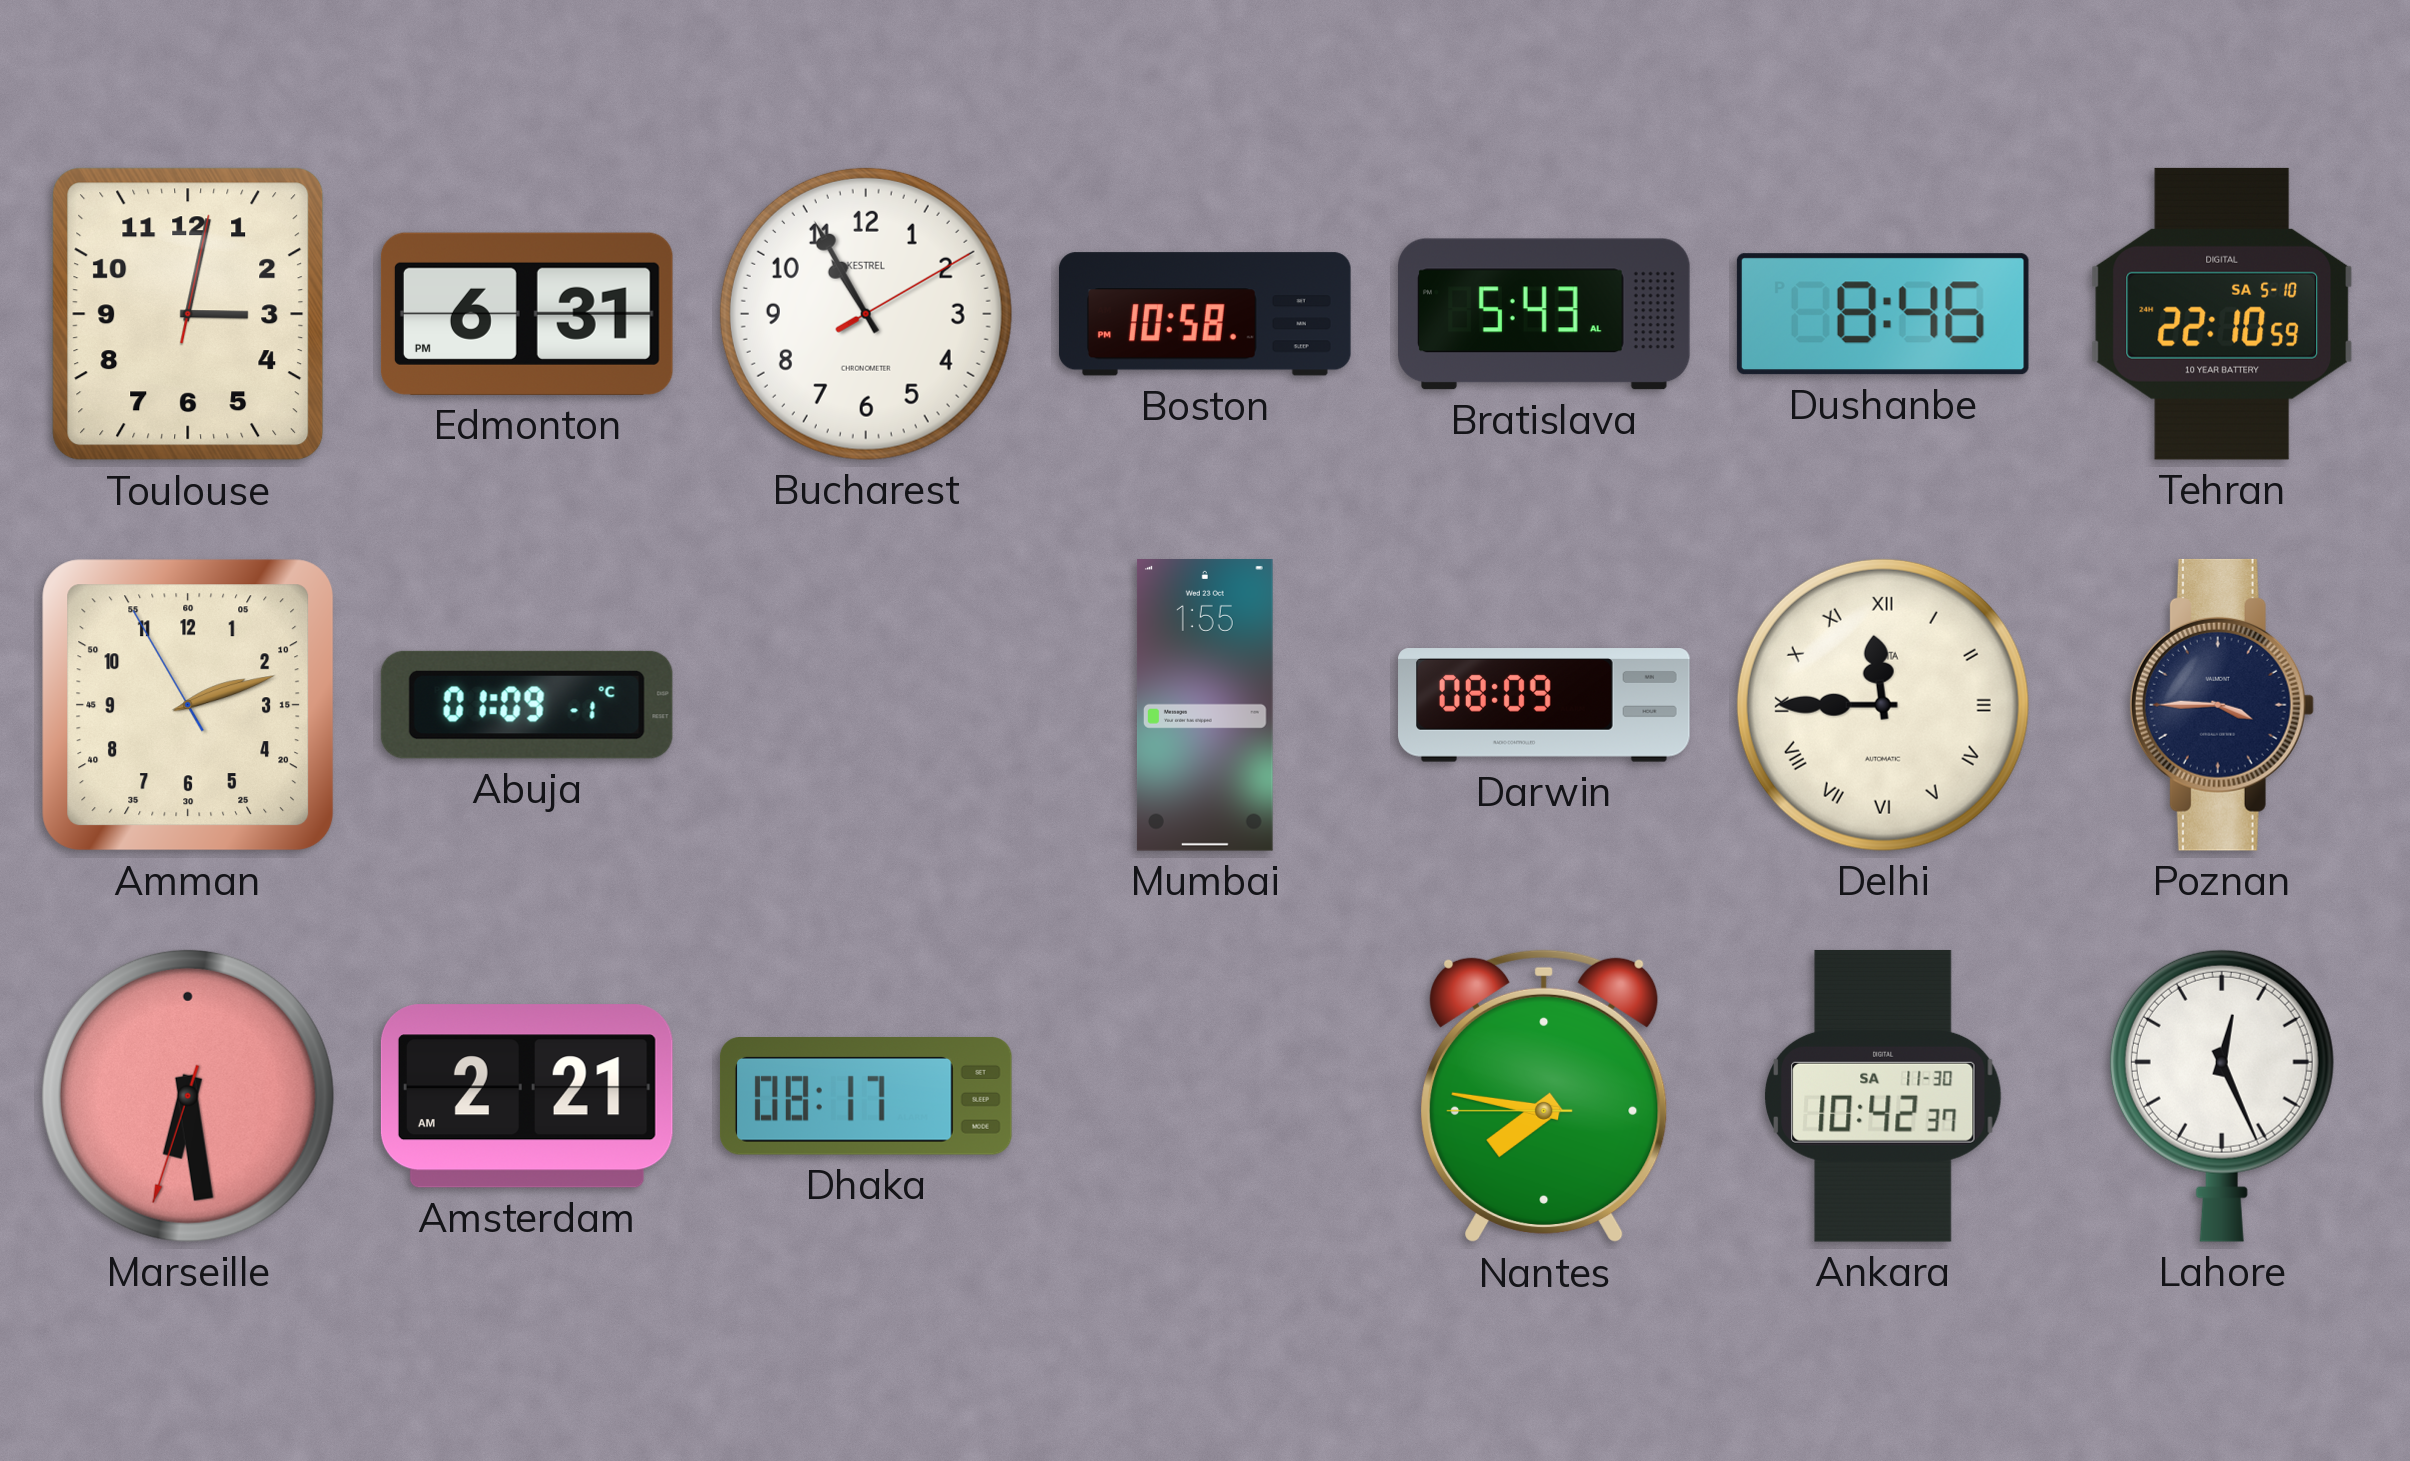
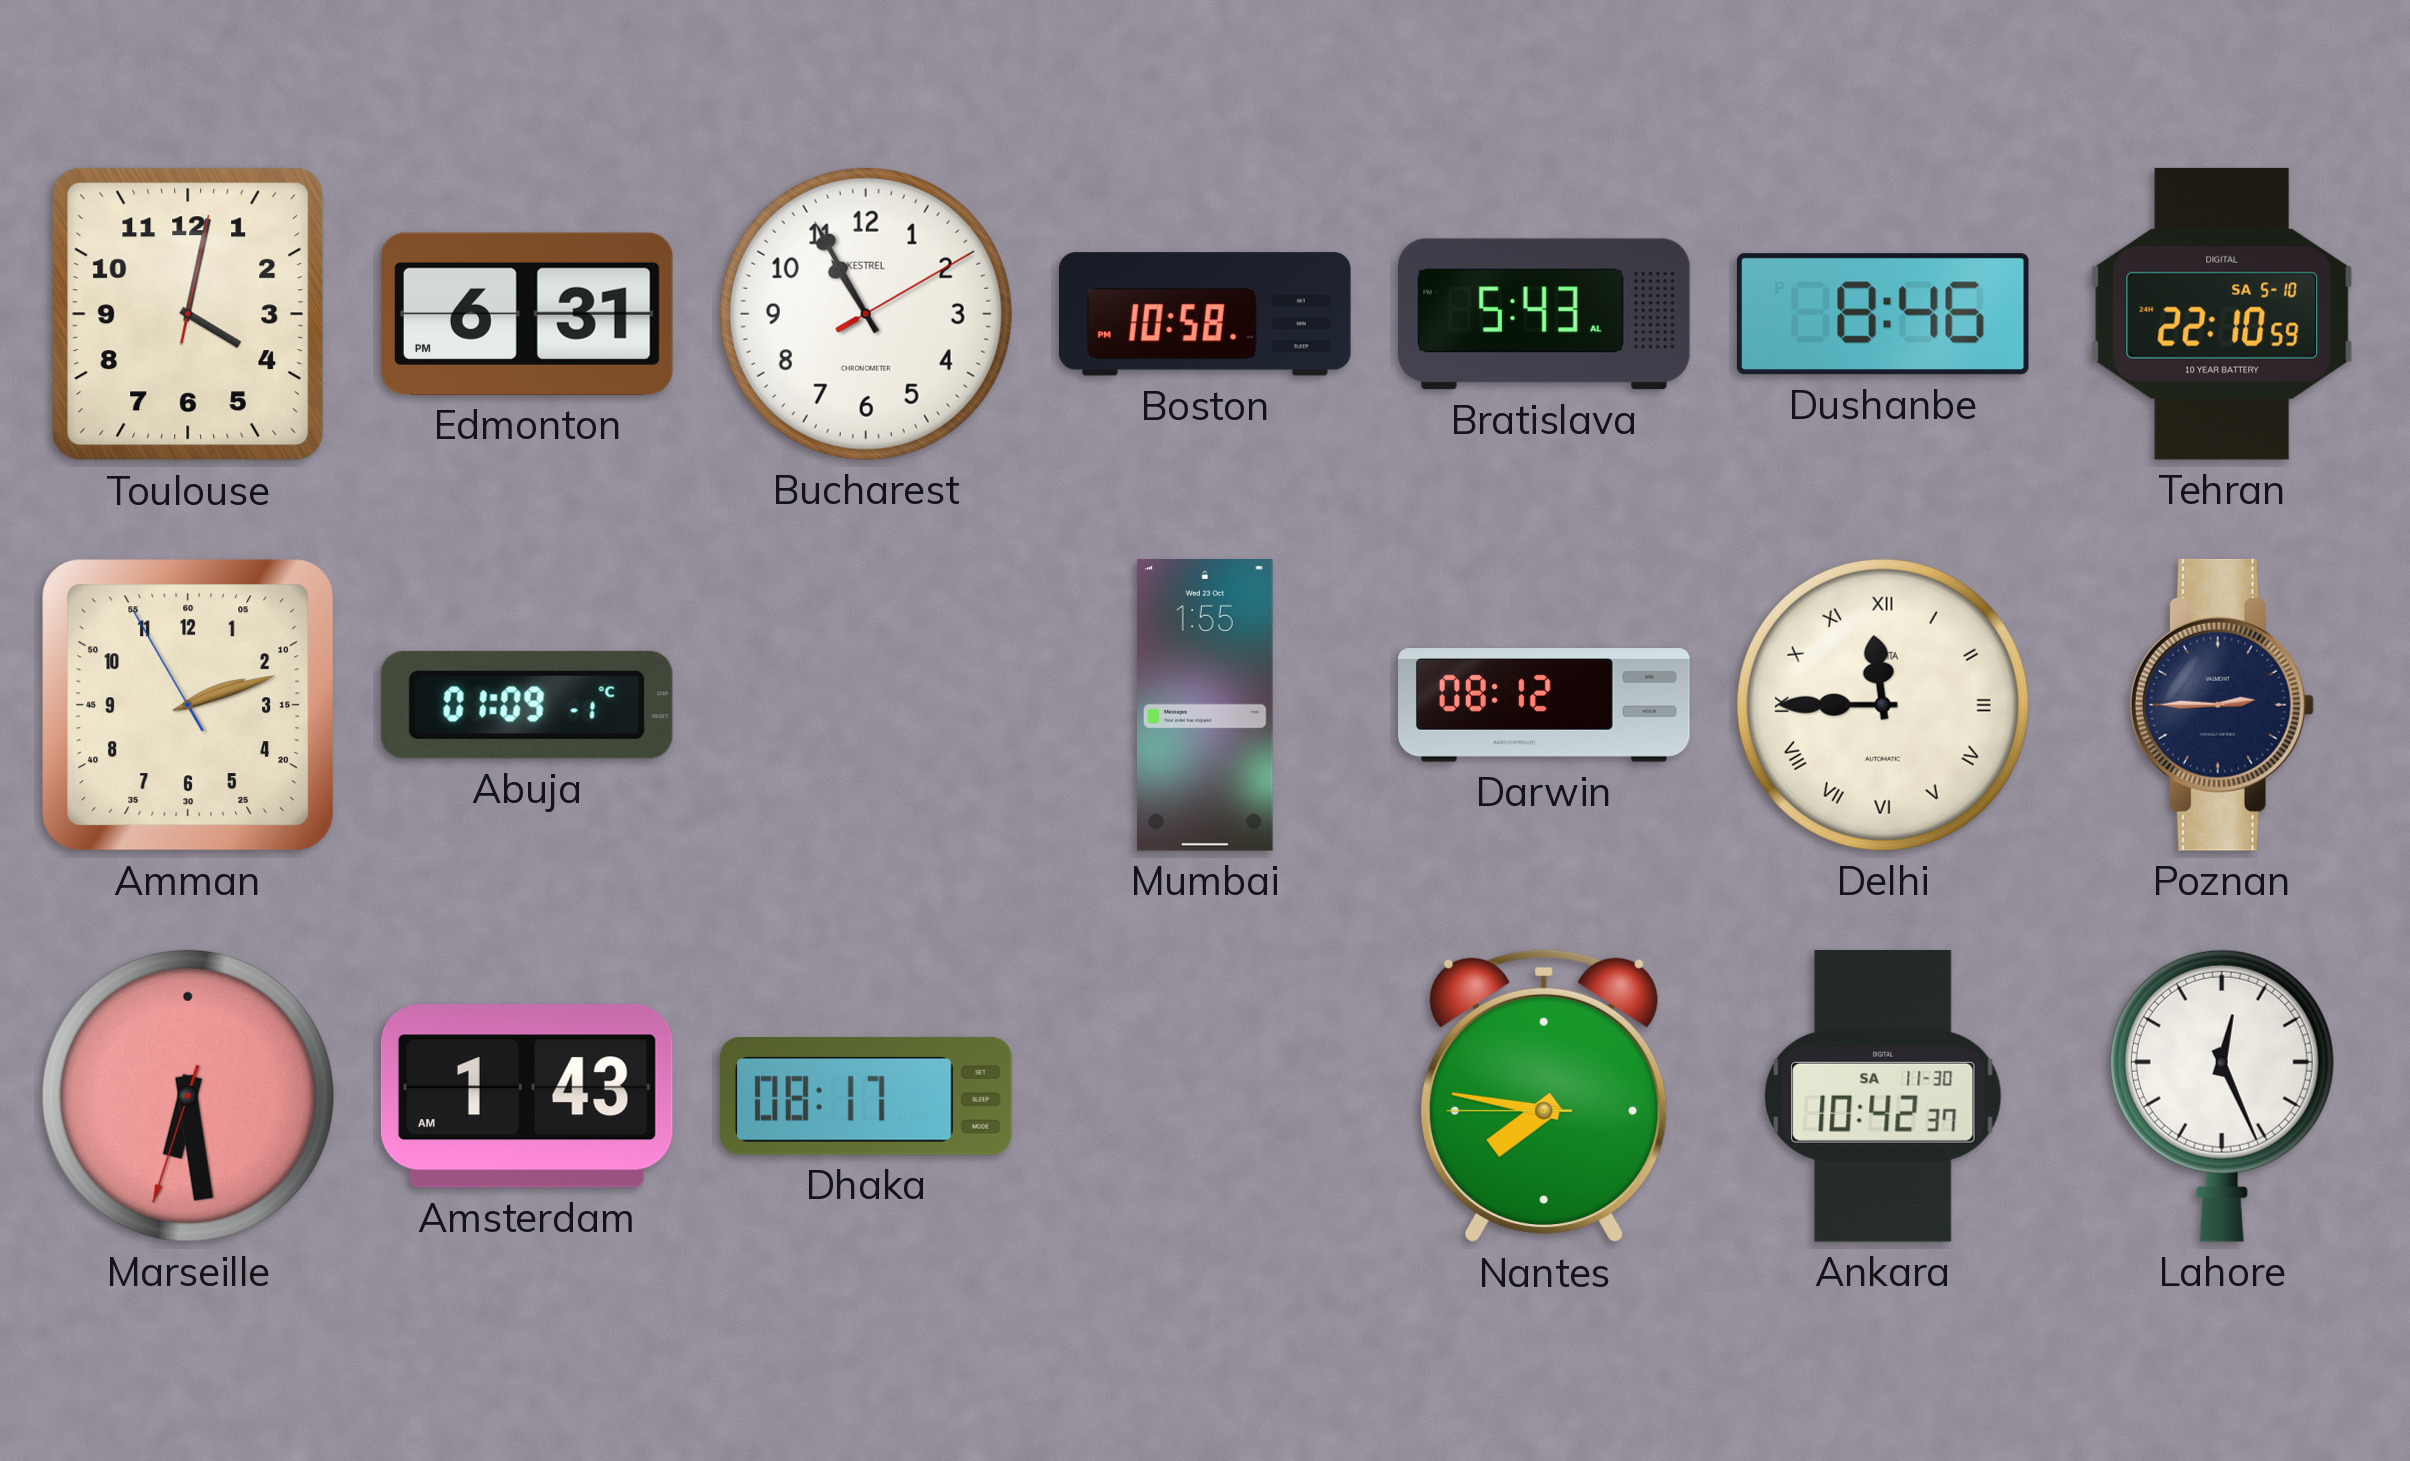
Toulouse: 3:02 -> 4:02
Darwin: 08:09 -> 08:12
Poznan: 3:45 -> 2:45
Amsterdam: 2:21 -> 1:43
